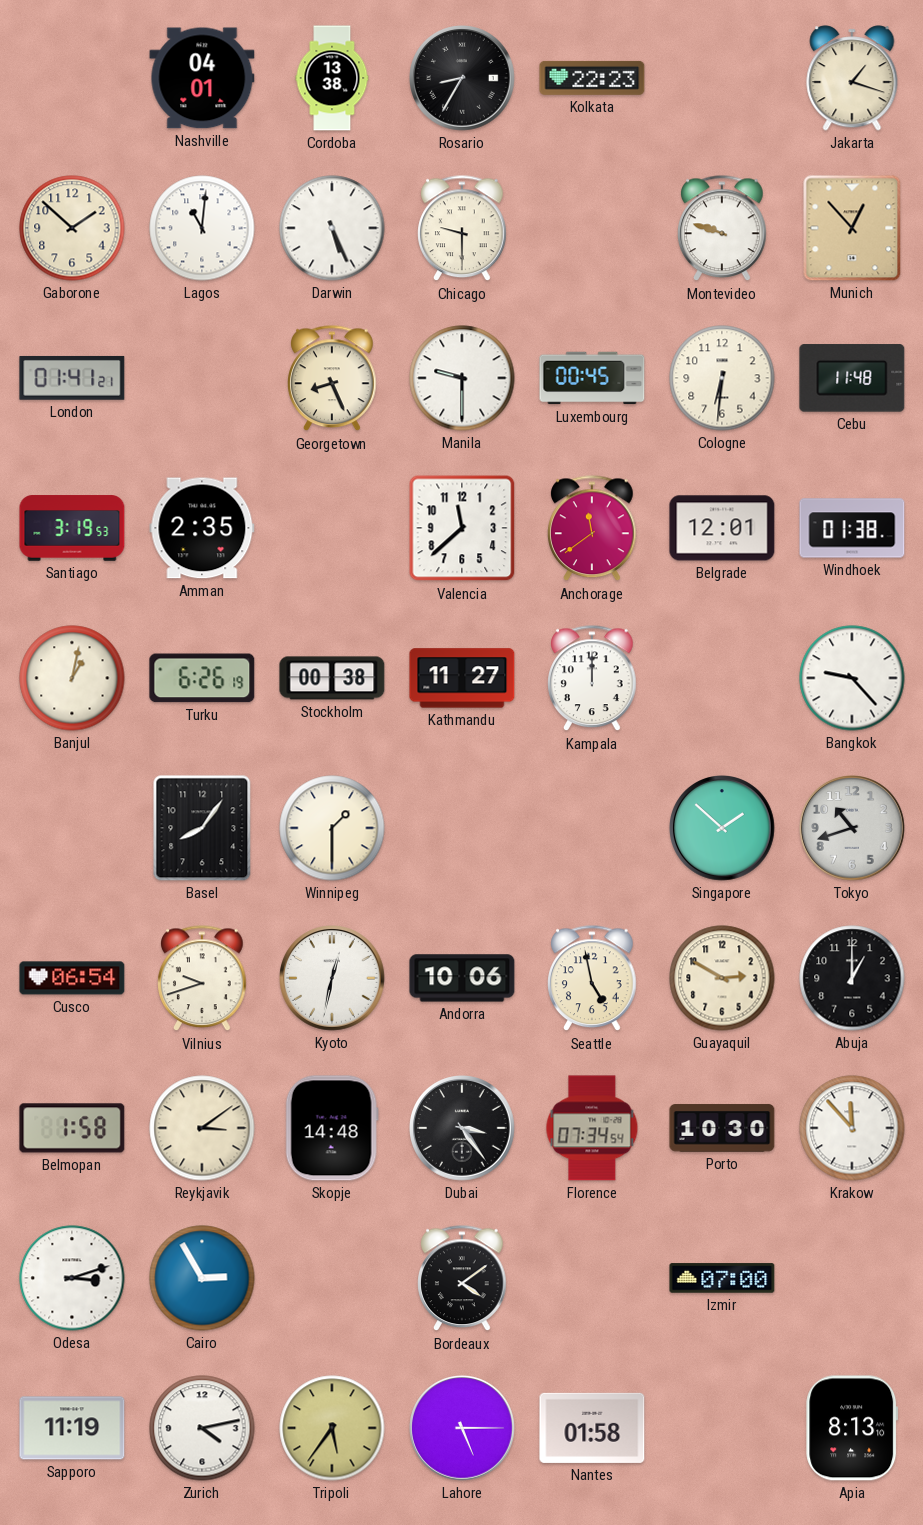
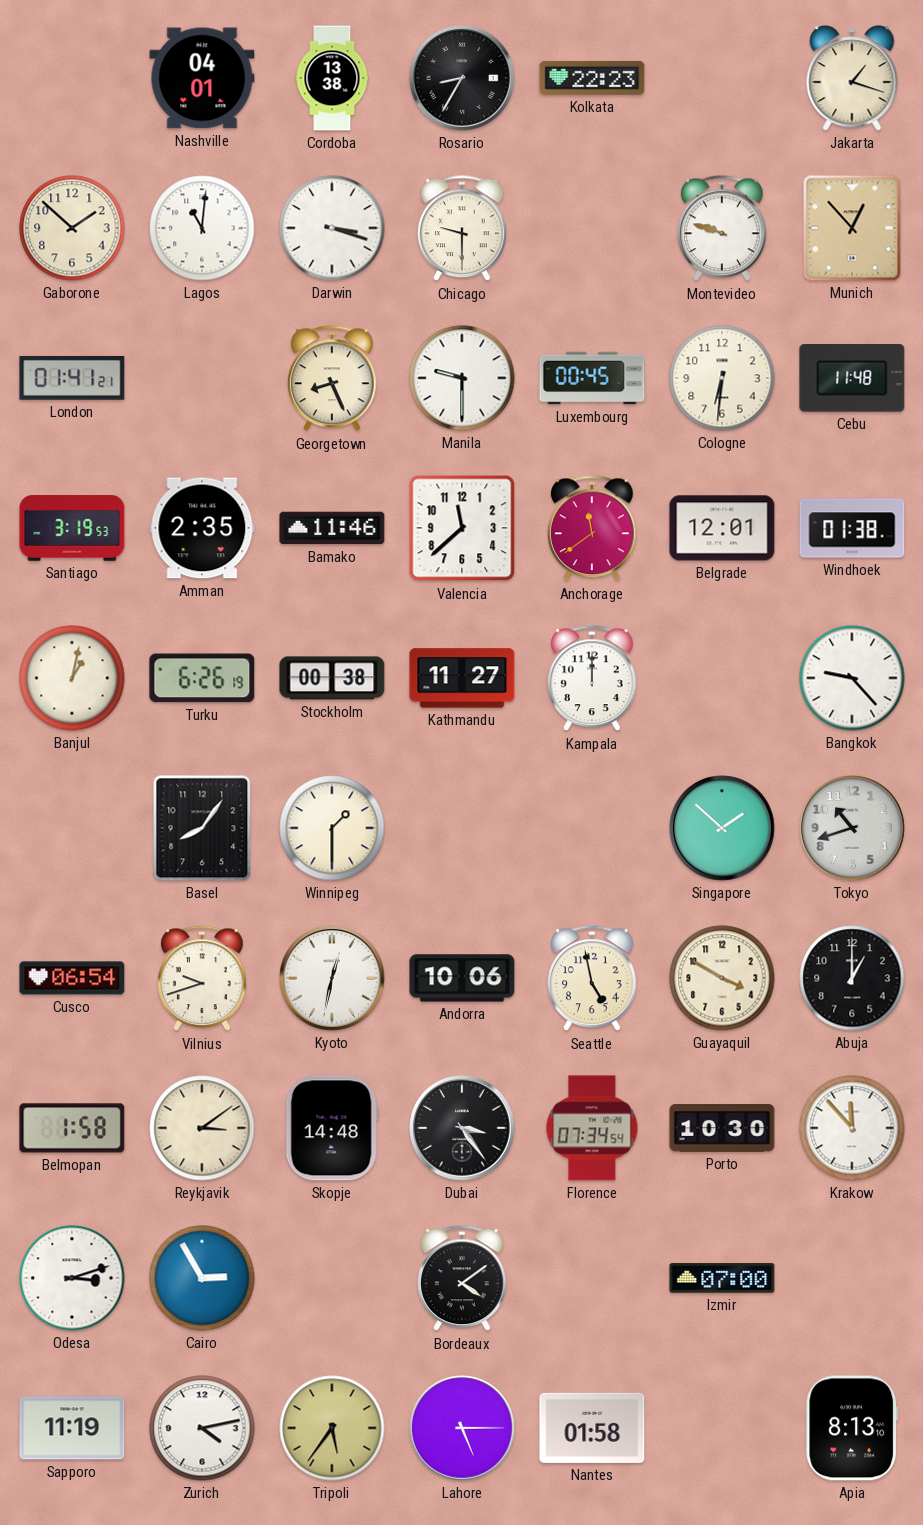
Darwin: 5:26 -> 3:18
Bamako: none -> 11:46
Guayaquil: 2:50 -> 3:50
